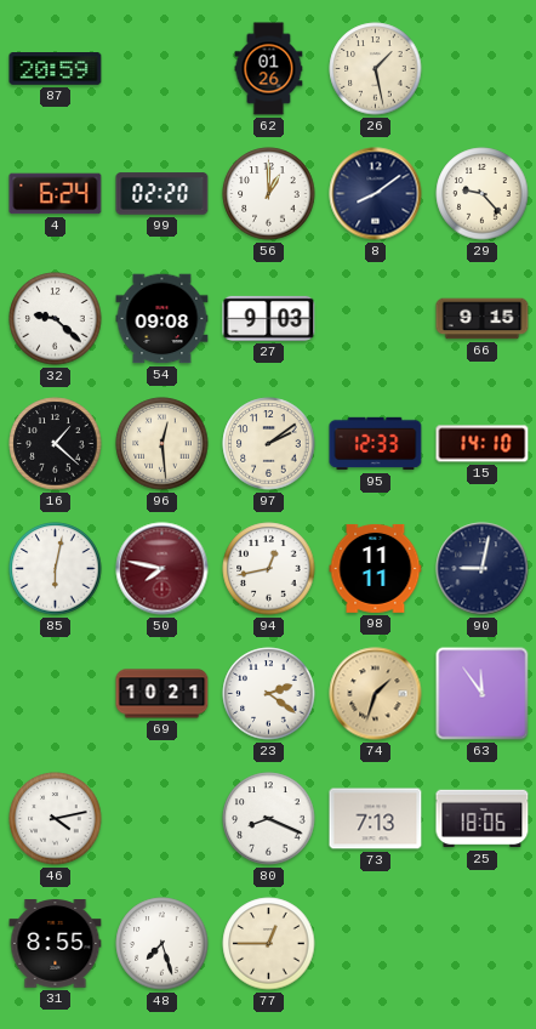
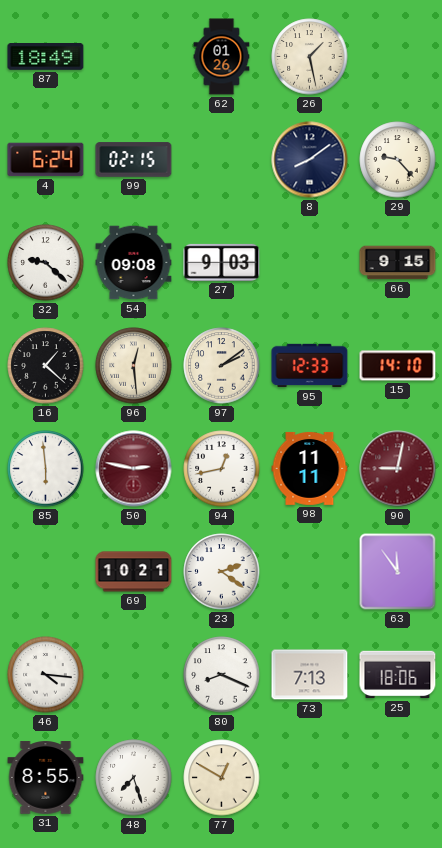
87: 20:59 -> 18:49
99: 02:20 -> 02:15
56: 1:00 -> none
85: 6:02 -> 5:59
50: 7:47 -> 2:47
90 dial: navy -> burgundy
74: 1:33 -> none
46: 4:13 -> 4:16
77: 12:45 -> 12:50
